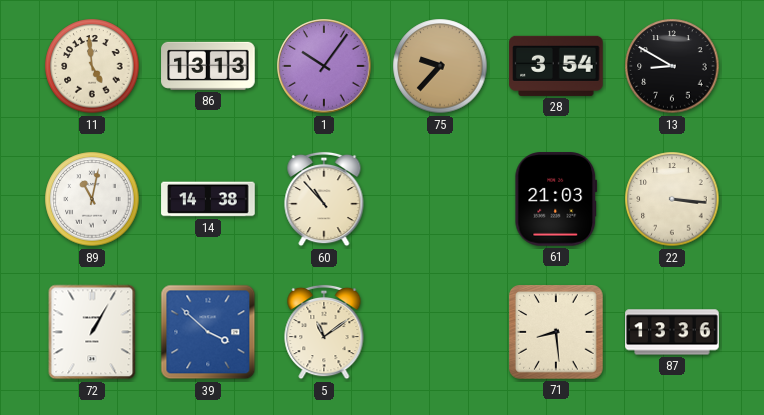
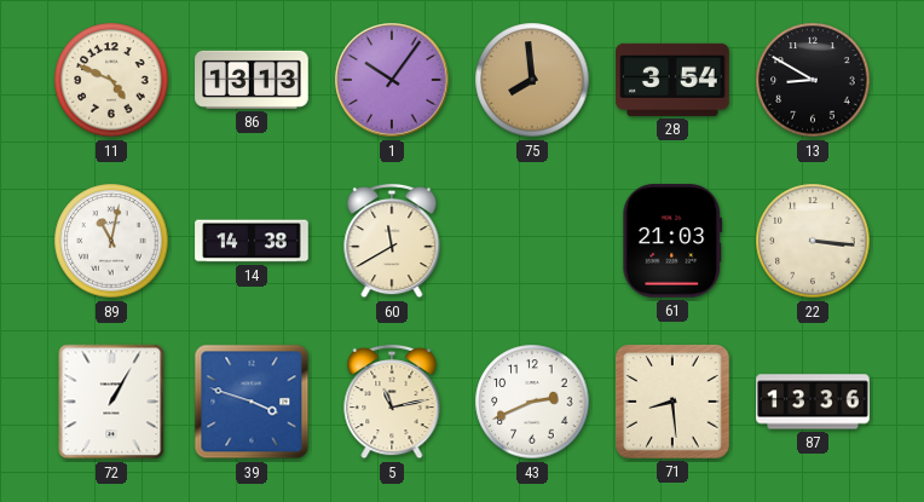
11: 4:59 -> 4:49
75: 9:37 -> 7:59
60: 10:53 -> 11:40
39: 3:52 -> 3:48
5: 11:09 -> 11:13
43: none -> 2:41
